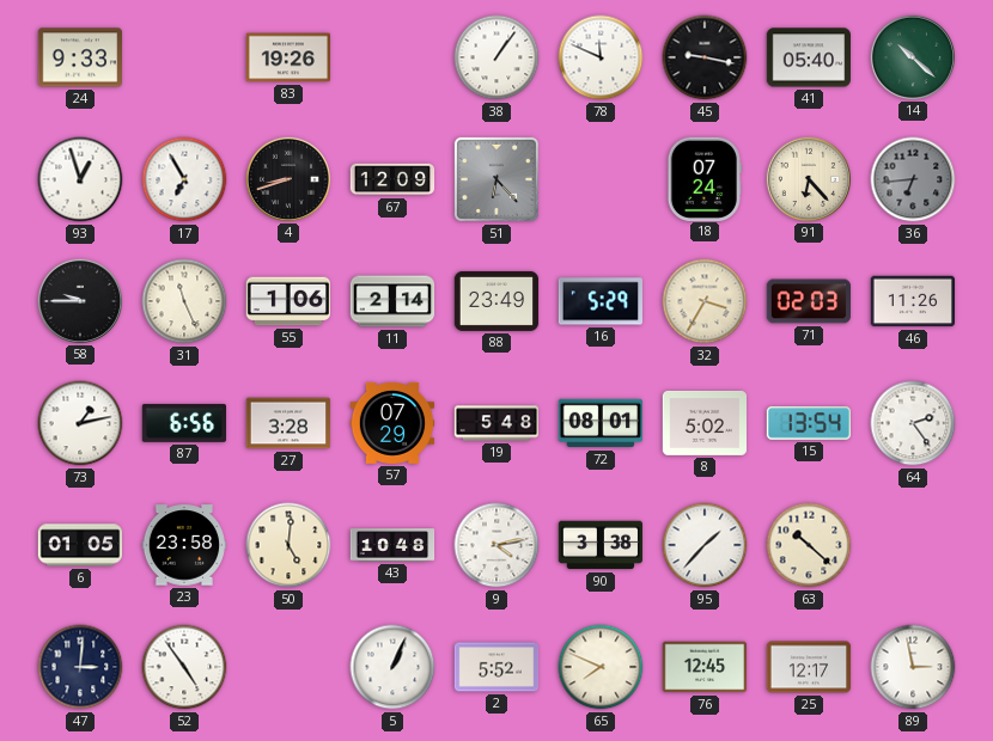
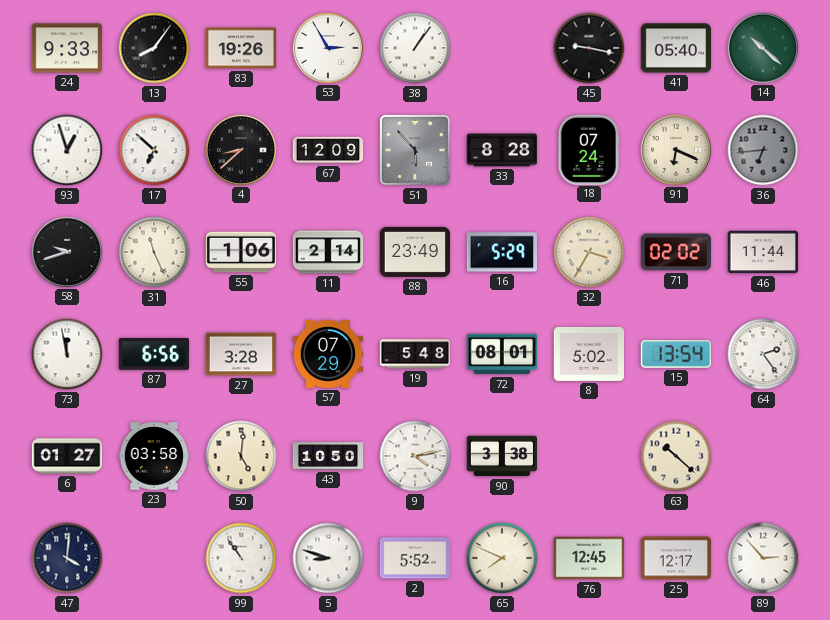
13: none -> 8:06
53: none -> 2:55
78: 11:49 -> none
17: 6:55 -> 6:52
4: 8:42 -> 8:38
51: 6:23 -> 5:53
33: none -> 8:28
91: 6:23 -> 6:19
58: 9:45 -> 9:42
71: 02:03 -> 02:02
46: 11:26 -> 11:44
73: 1:13 -> 11:58
6: 01:05 -> 01:27
23: 23:58 -> 03:58
43: 10:48 -> 10:50
95: 1:37 -> none
47: 3:01 -> 4:01
52: 4:54 -> none
99: none -> 10:54
5: 1:04 -> 8:48
89: 2:58 -> 2:53
